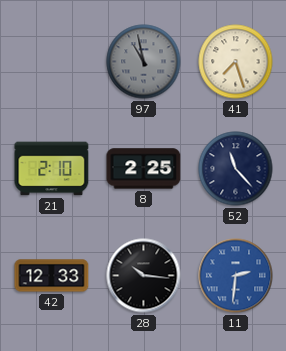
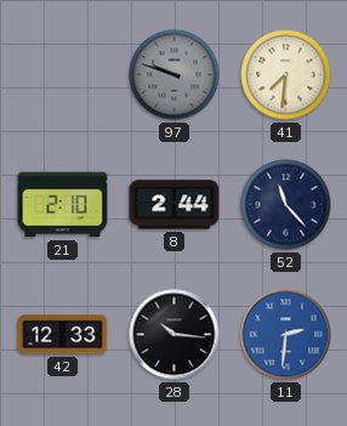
97: 10:58 -> 9:48
41: 7:27 -> 7:31
8: 2:25 -> 2:44
